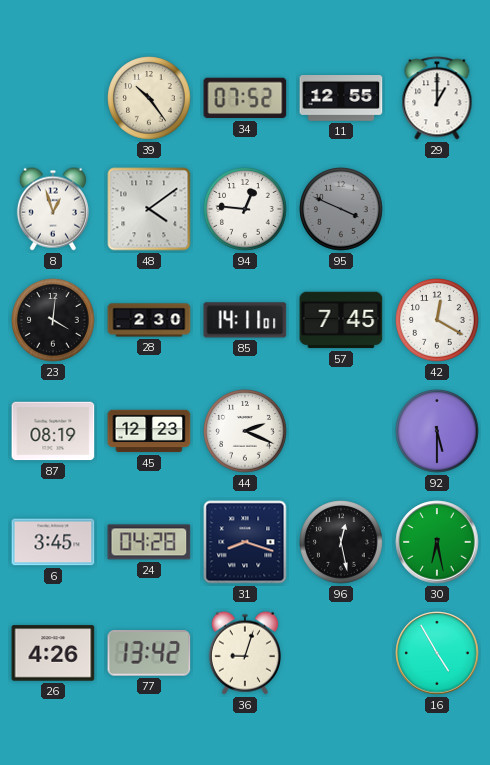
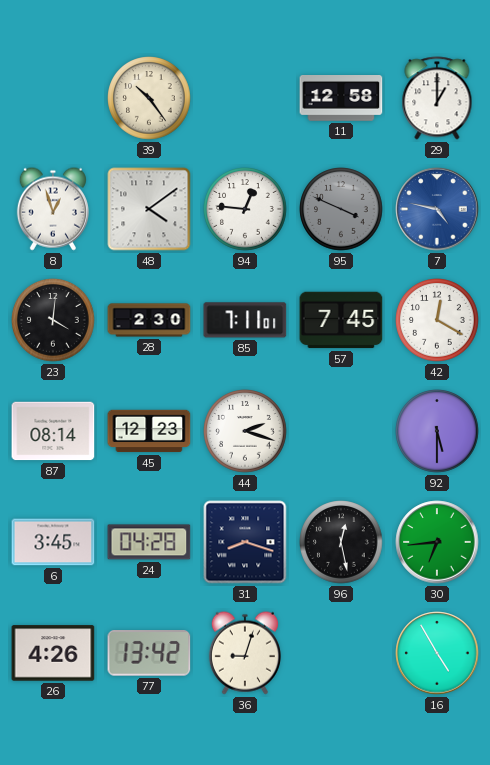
34: 07:52 -> none
11: 12:55 -> 12:58
7: none -> 4:47
85: 14:11 -> 7:11
87: 08:19 -> 08:14
44: 2:19 -> 2:18
30: 6:28 -> 6:44
